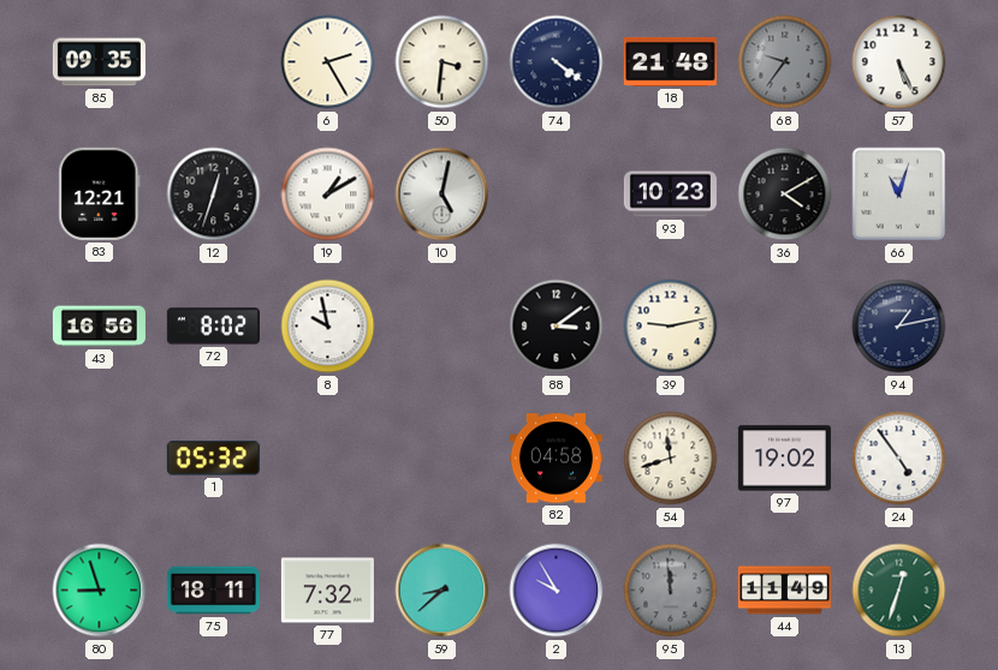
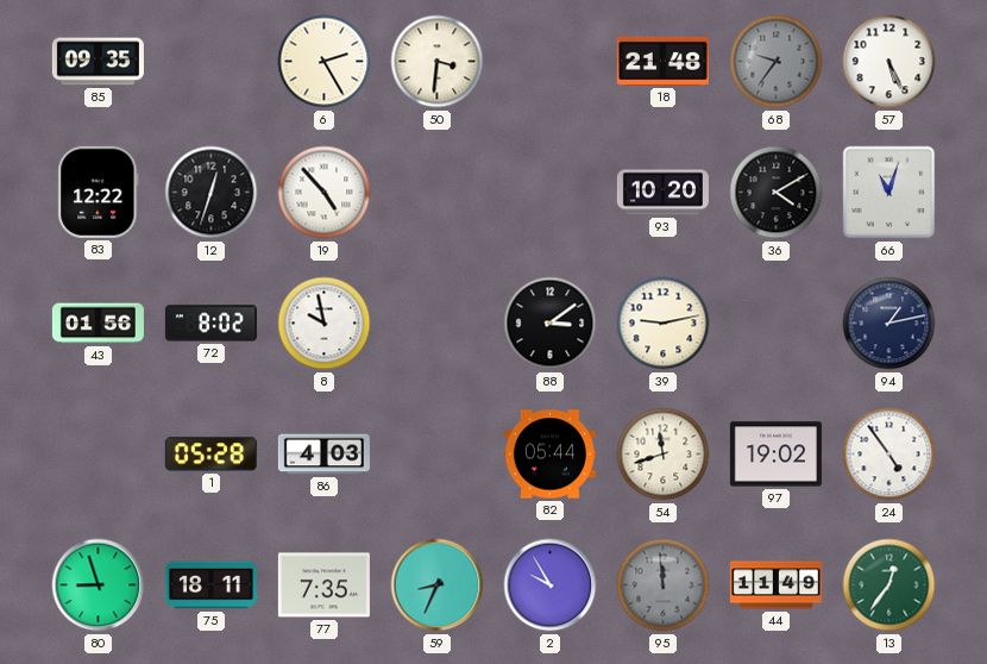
74: 4:21 -> none
83: 12:21 -> 12:22
19: 1:10 -> 4:53
10: 5:02 -> none
93: 10:23 -> 10:20
43: 16:56 -> 01:56
1: 05:32 -> 05:28
86: none -> 4:03
82: 04:58 -> 05:44
77: 7:32 -> 7:35
59: 8:38 -> 8:34
13: 12:33 -> 12:36
